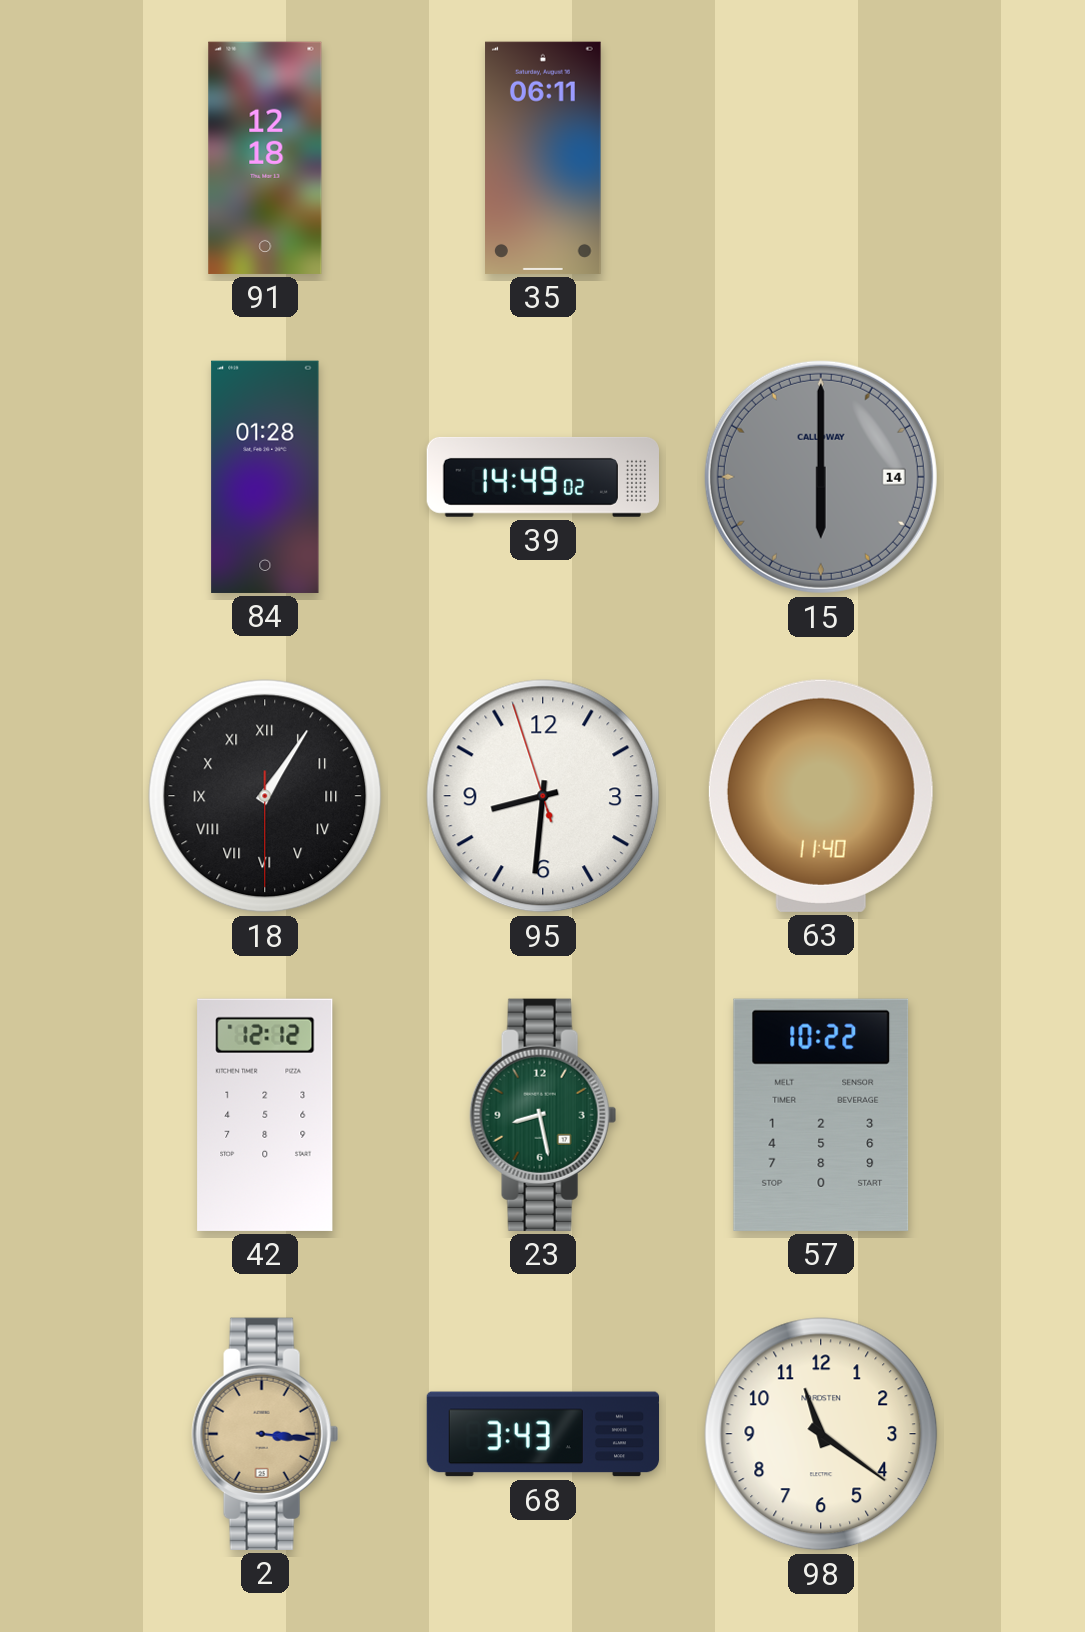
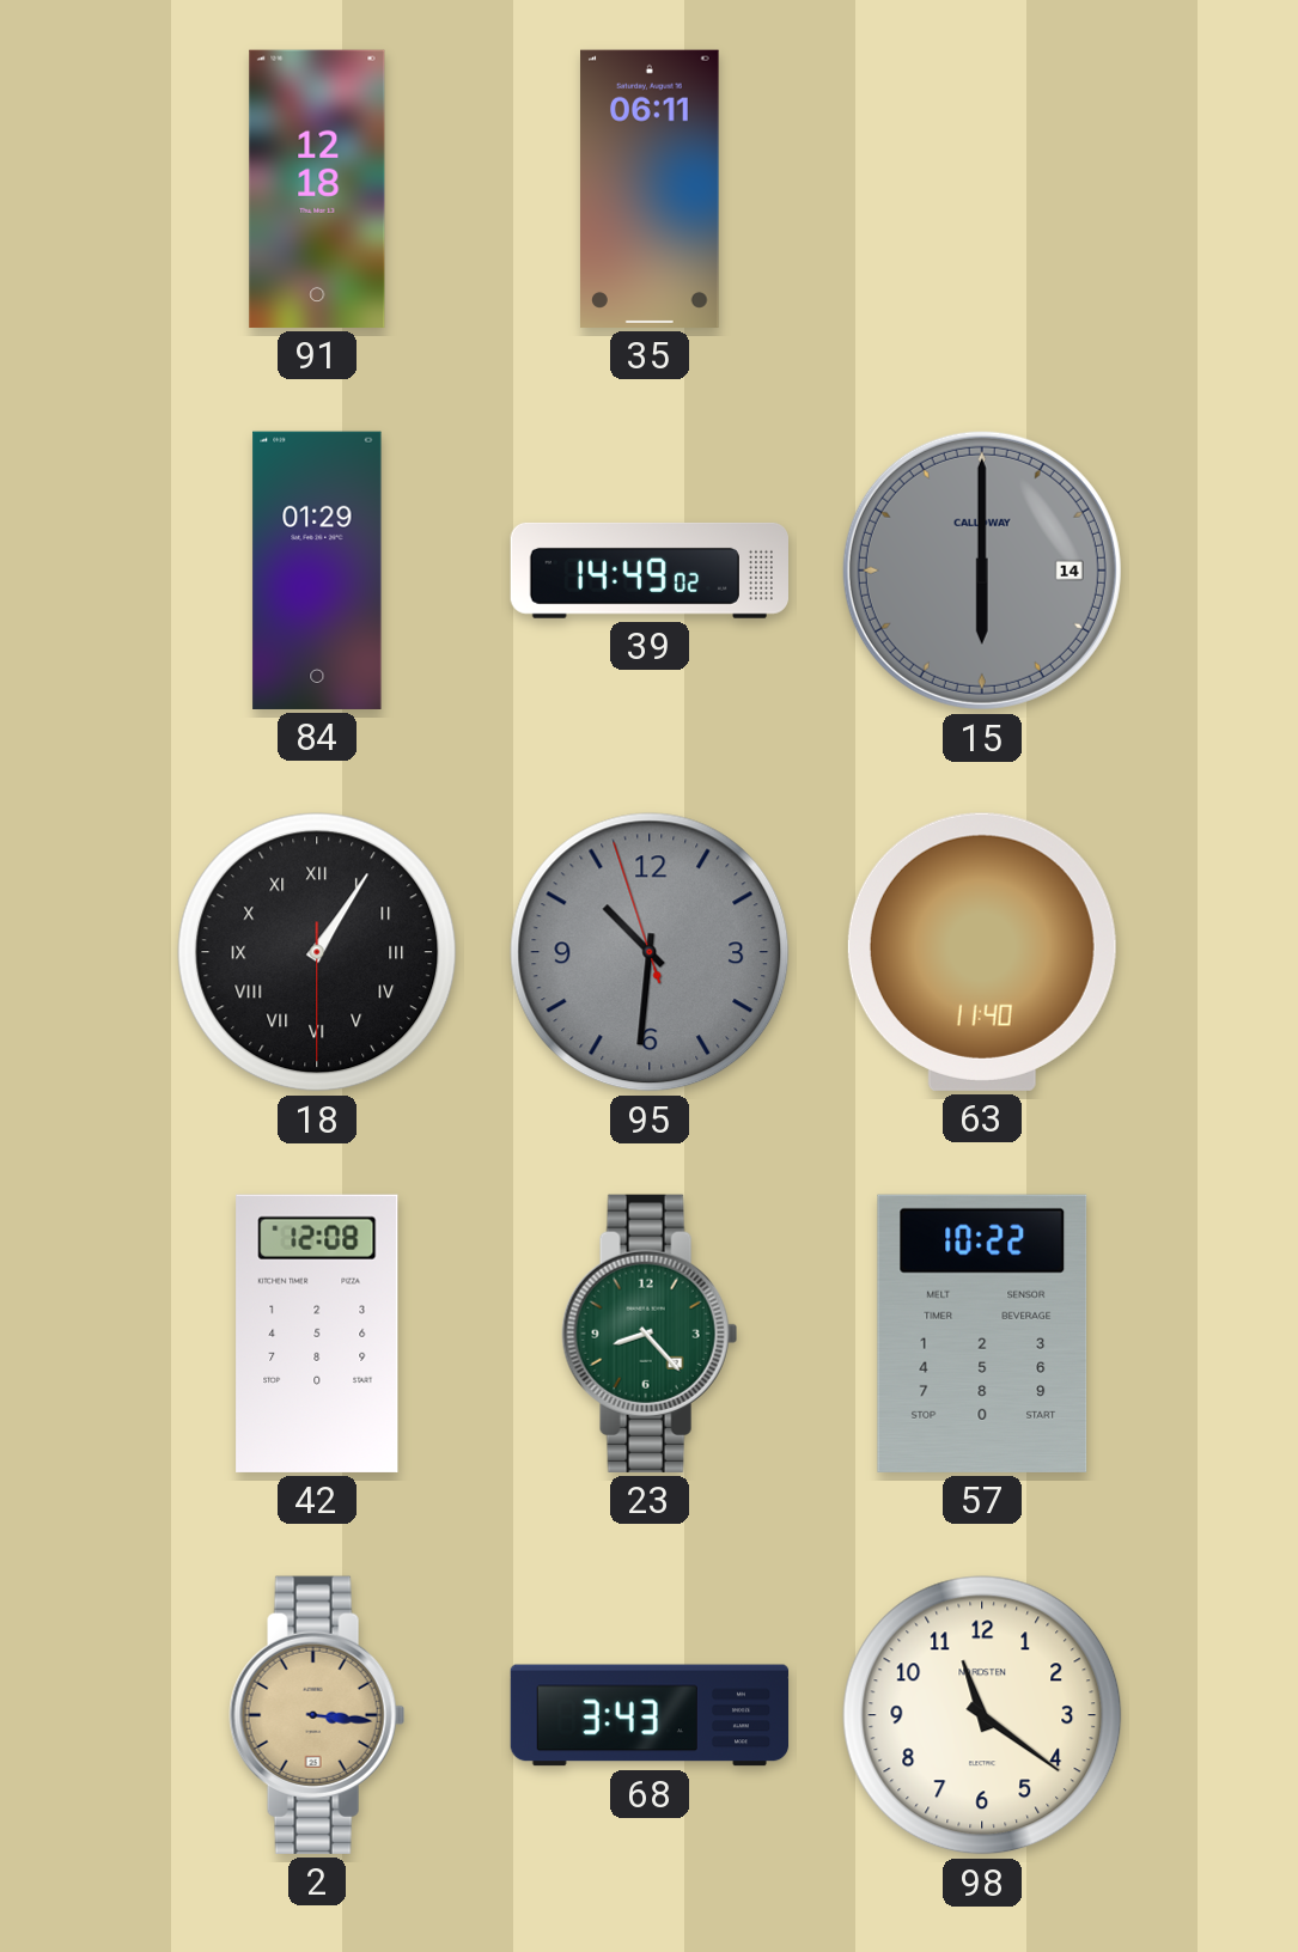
84: 01:28 -> 01:29
95: 8:30 -> 10:30
95 dial: white -> grey
42: 12:12 -> 12:08
23: 8:28 -> 8:23
